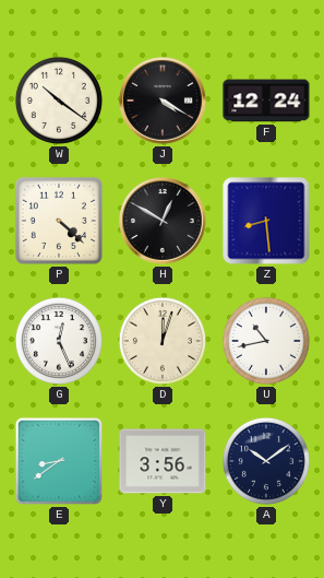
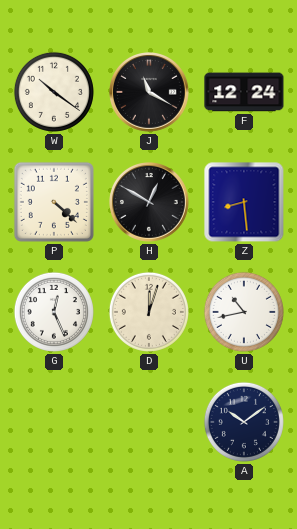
J: 4:20 -> 11:20
E: 8:39 -> none
Y: 3:56 -> none
